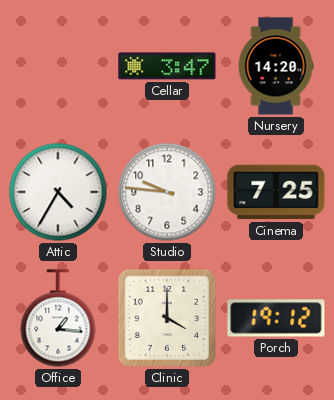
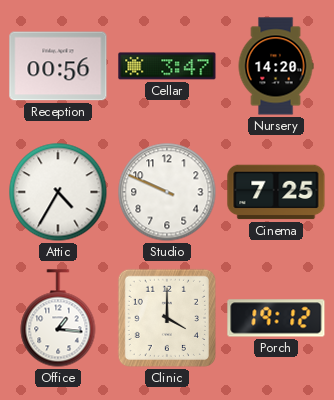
Reception: none -> 00:56
Studio: 9:46 -> 9:49
